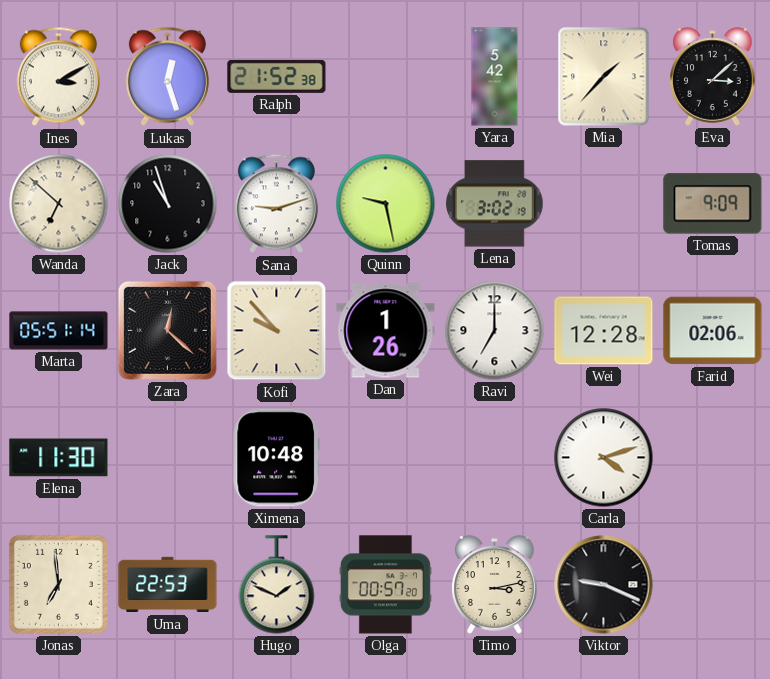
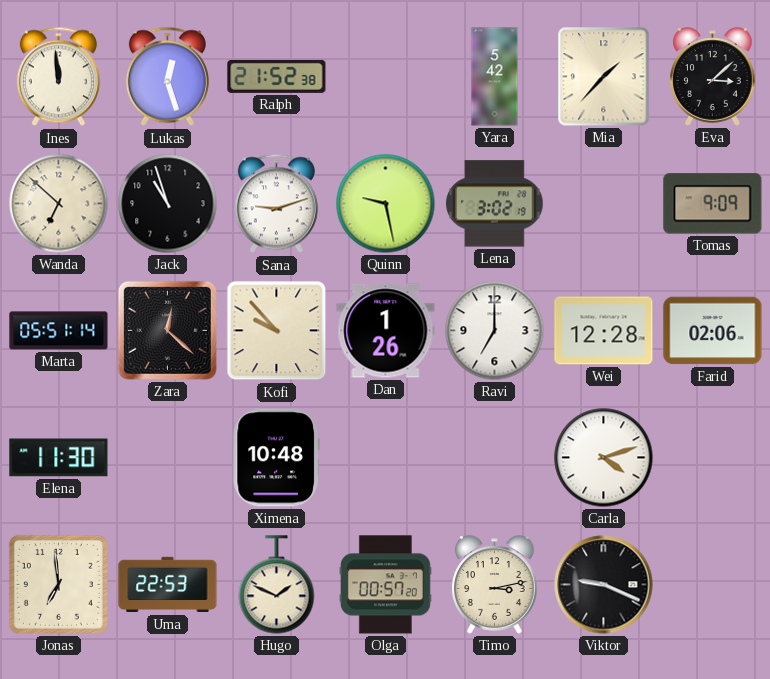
Ines: 3:10 -> 11:59
